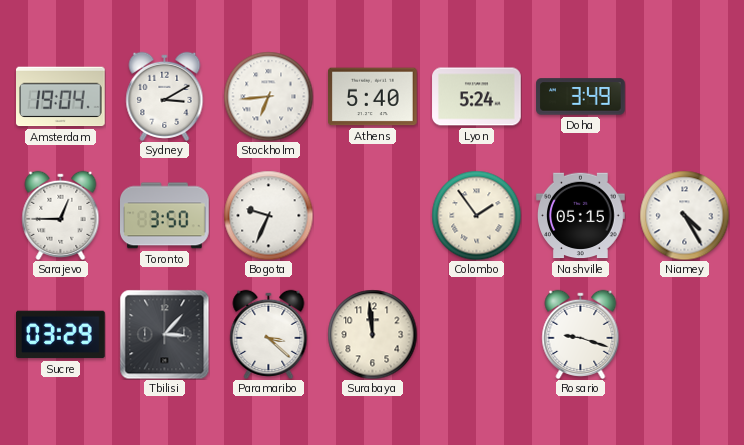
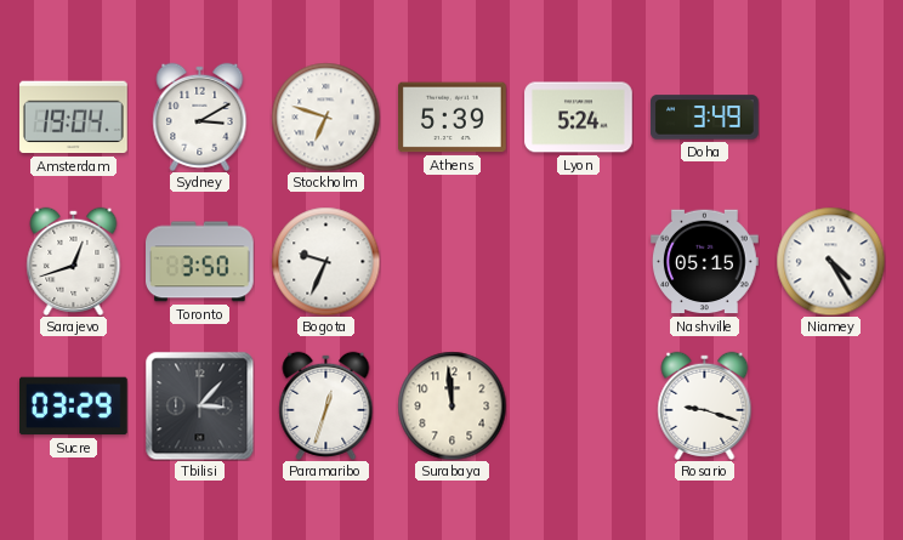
Stockholm: 6:44 -> 6:48
Athens: 5:40 -> 5:39
Sarajevo: 12:45 -> 12:42
Colombo: 1:54 -> none
Paramaribo: 3:22 -> 12:33
